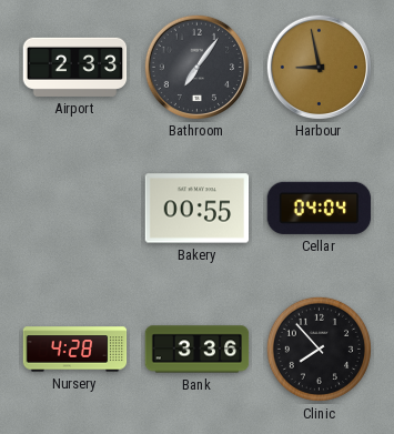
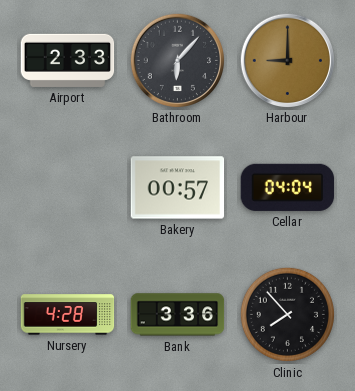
Bathroom: 7:06 -> 6:07
Harbour: 8:58 -> 9:00
Bakery: 00:55 -> 00:57
